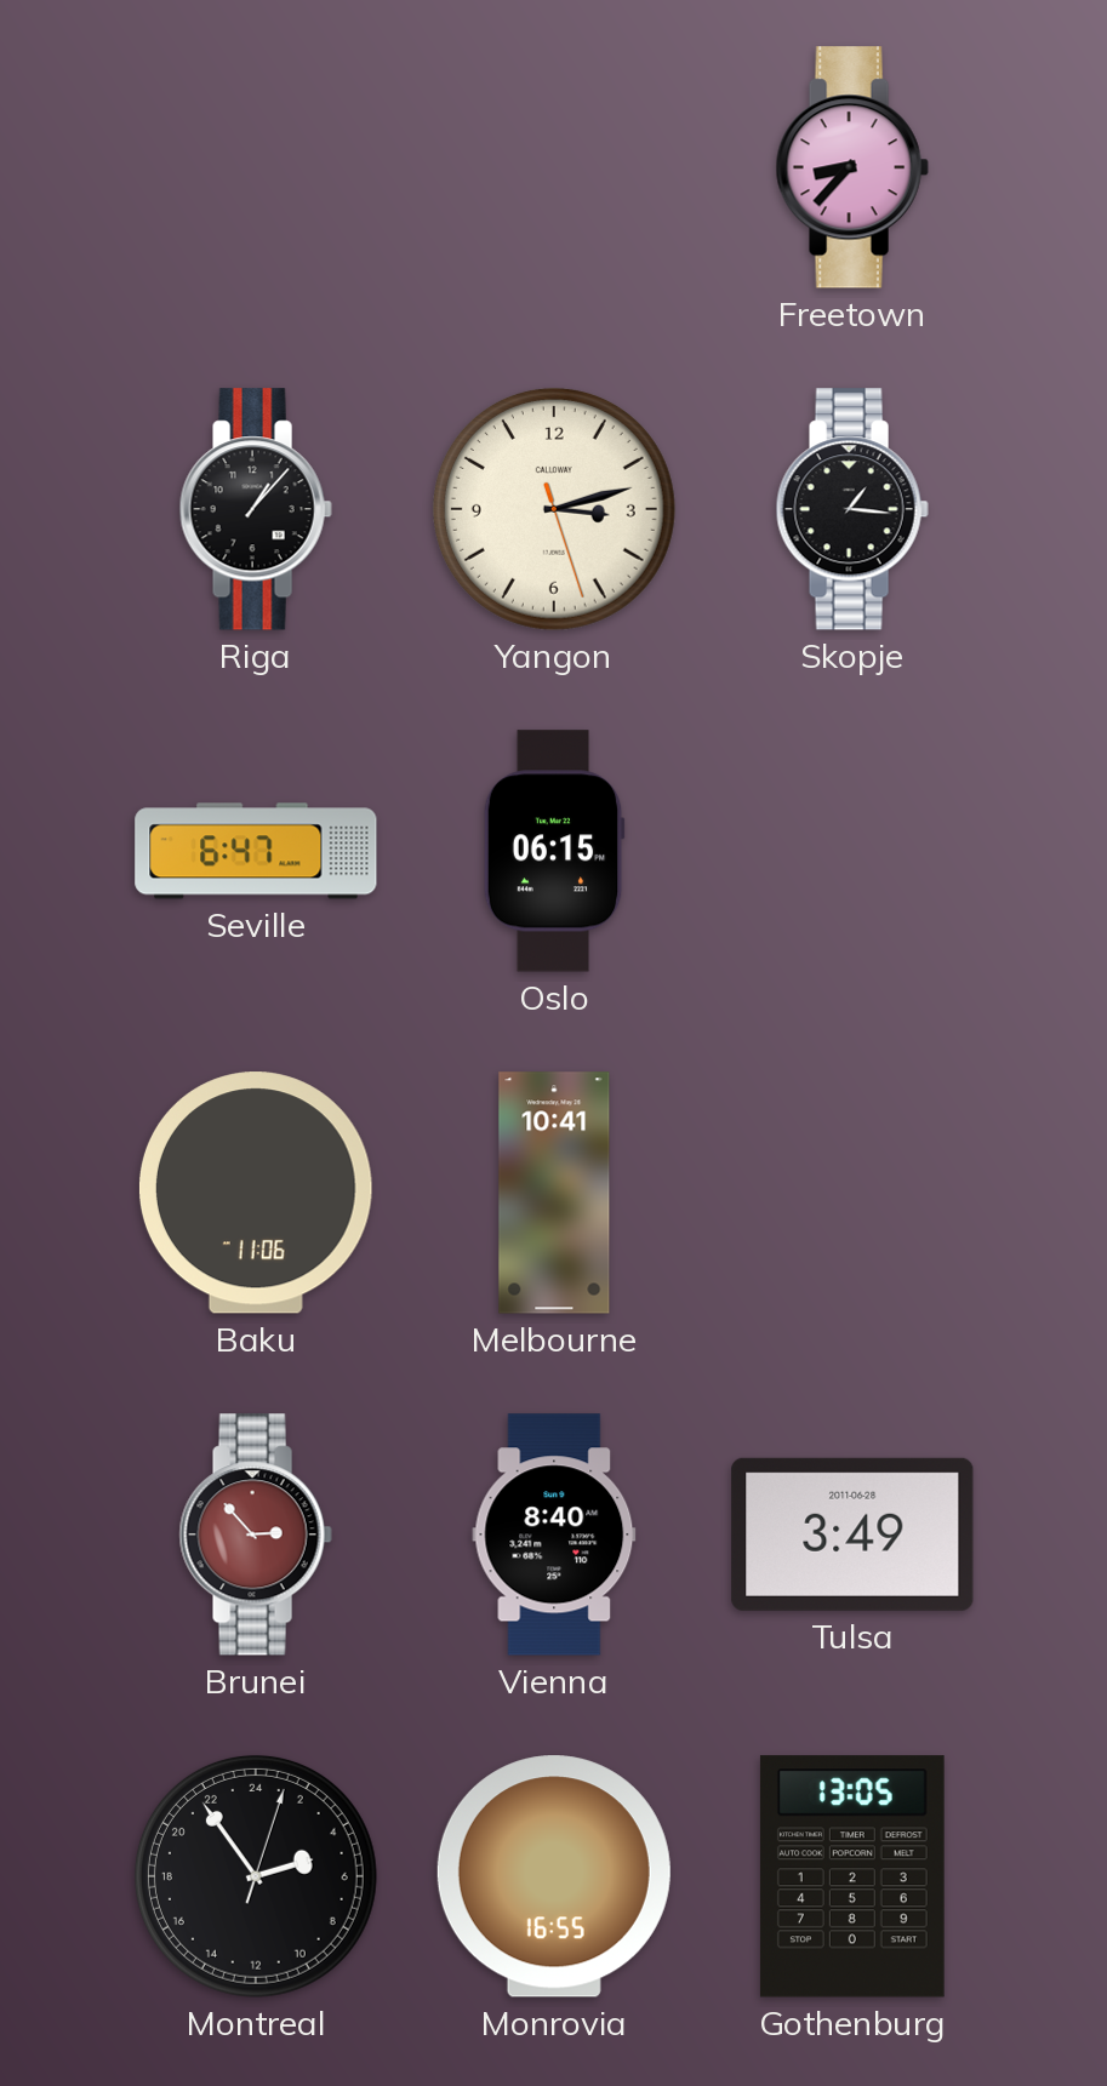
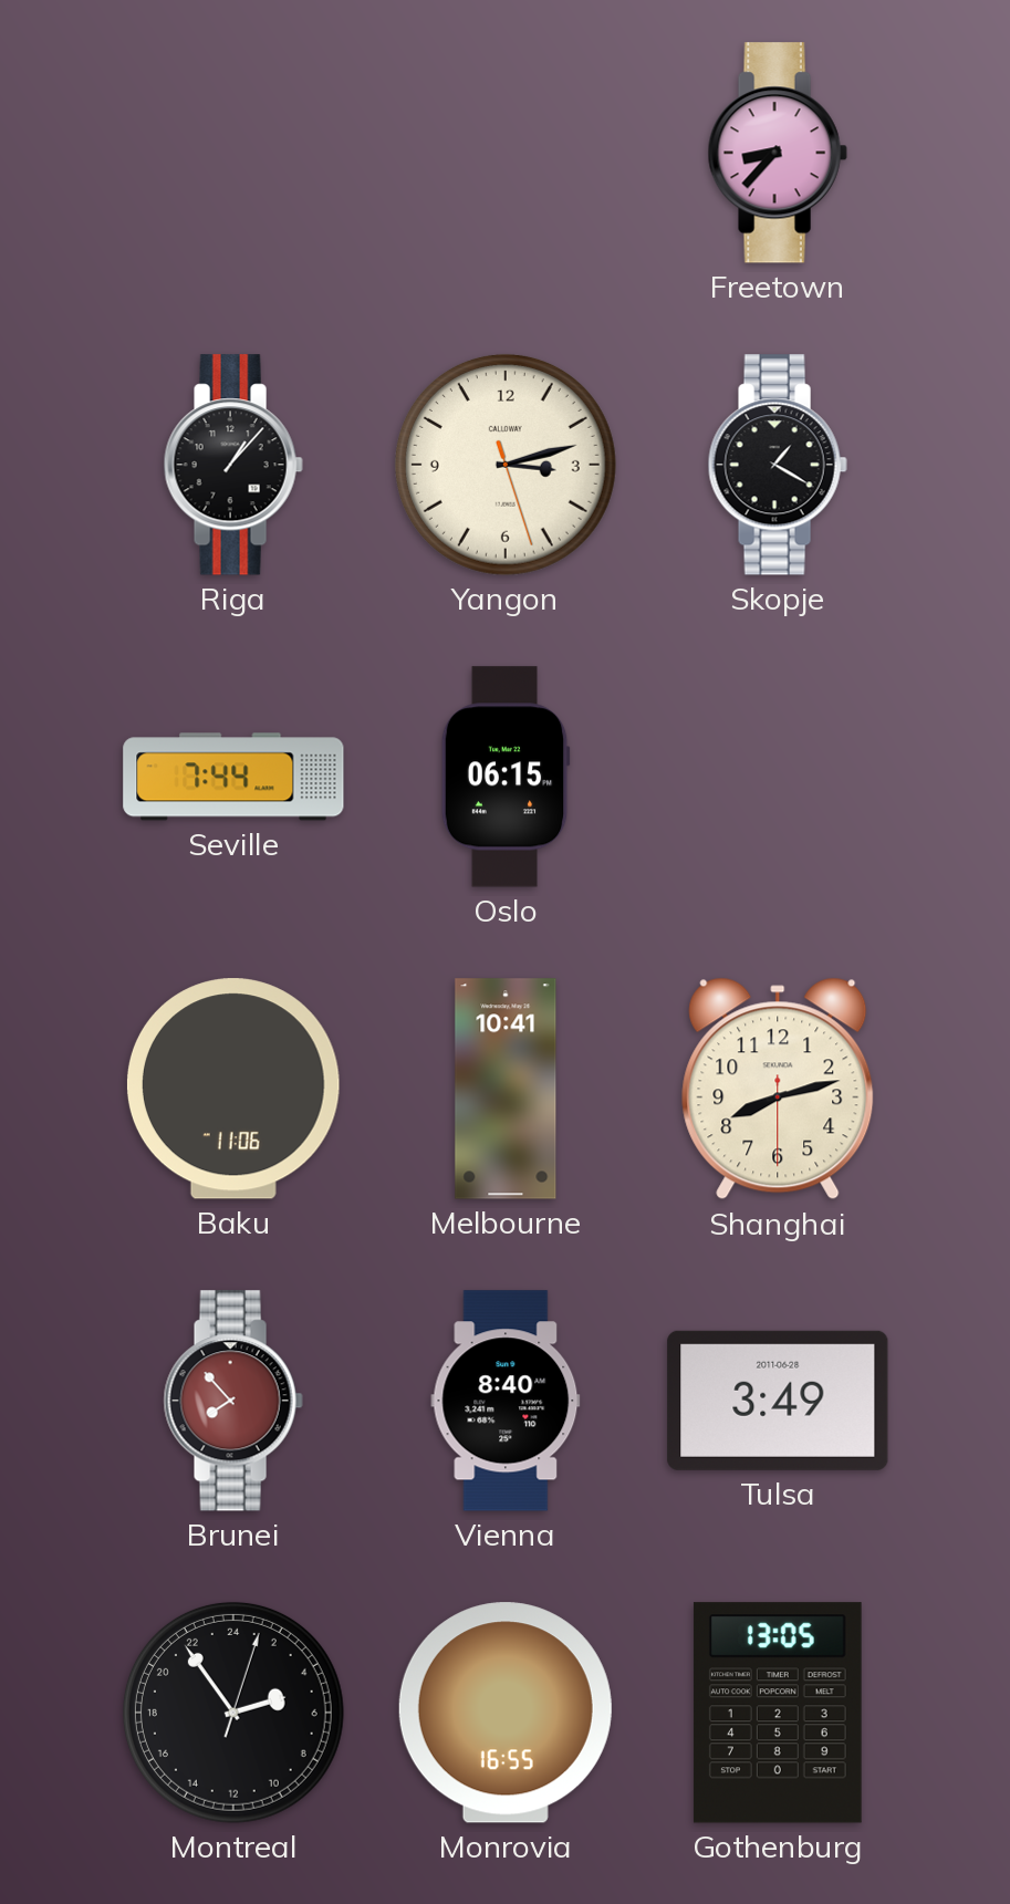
Skopje: 1:16 -> 1:20
Seville: 6:47 -> 7:44
Shanghai: none -> 8:12
Brunei: 2:53 -> 7:53
